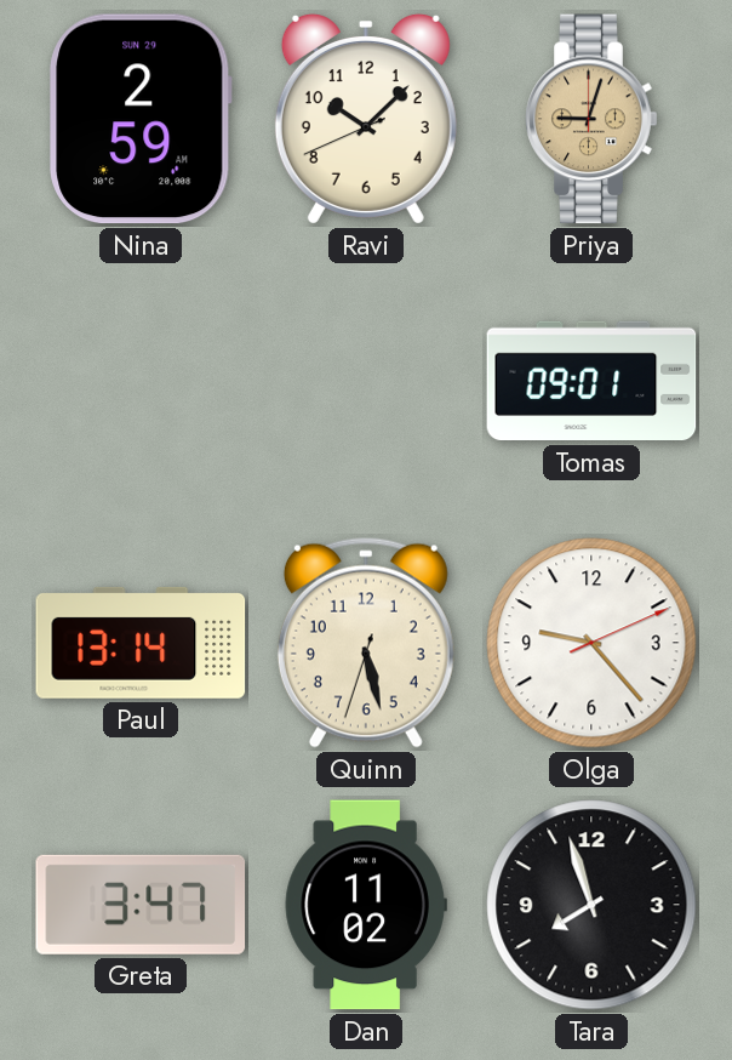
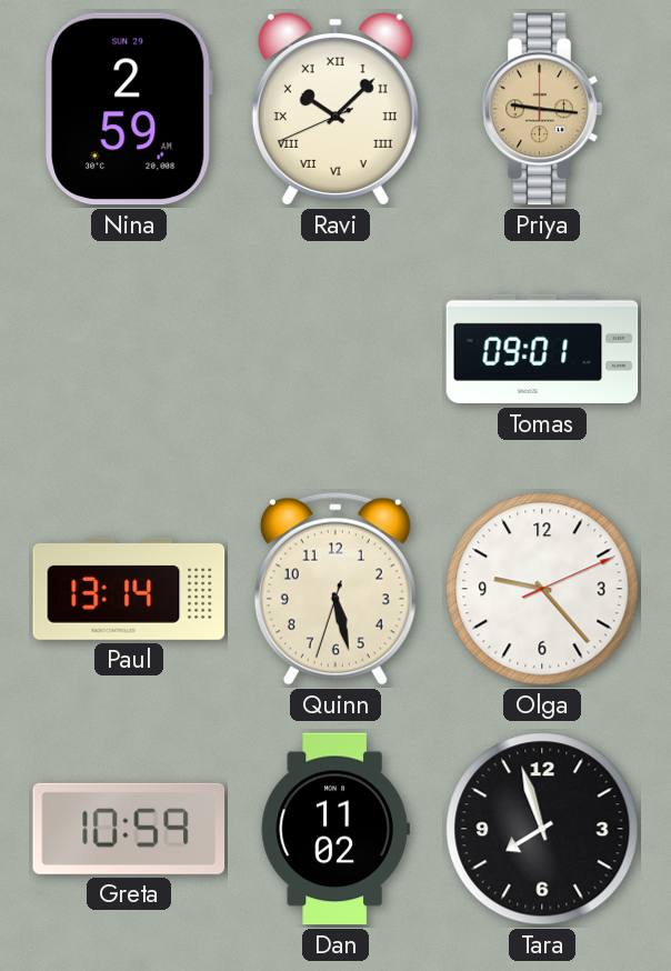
Ravi numerals: Arabic -> Roman
Priya: 9:03 -> 9:16
Greta: 3:47 -> 10:59
